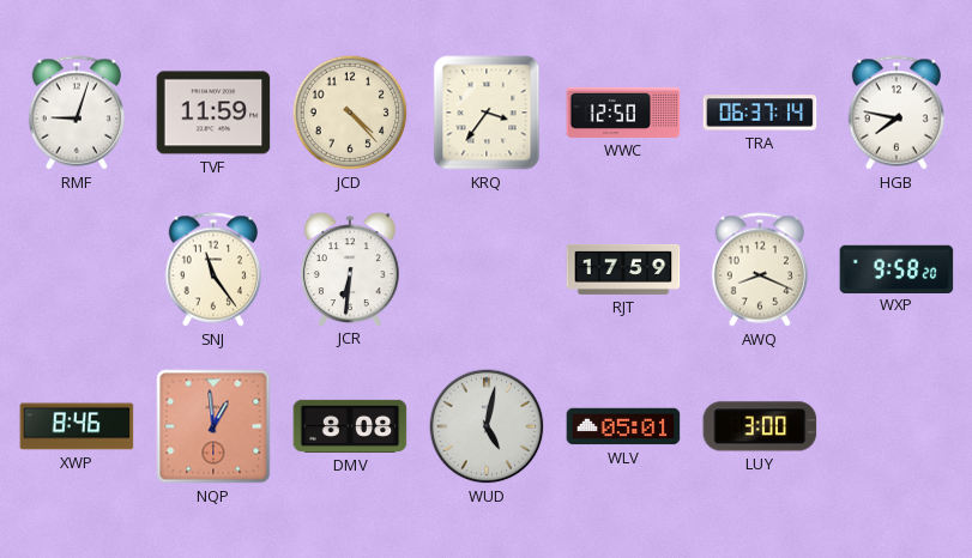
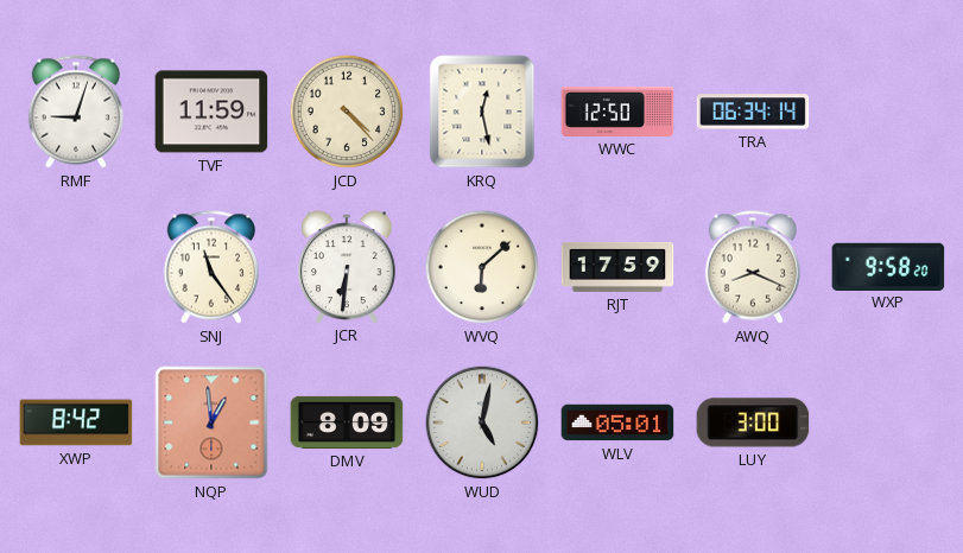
KRQ: 3:36 -> 12:28
TRA: 06:37 -> 06:34
HGB: 7:47 -> none
WVQ: none -> 6:08
XWP: 8:46 -> 8:42
DMV: 8:08 -> 8:09
